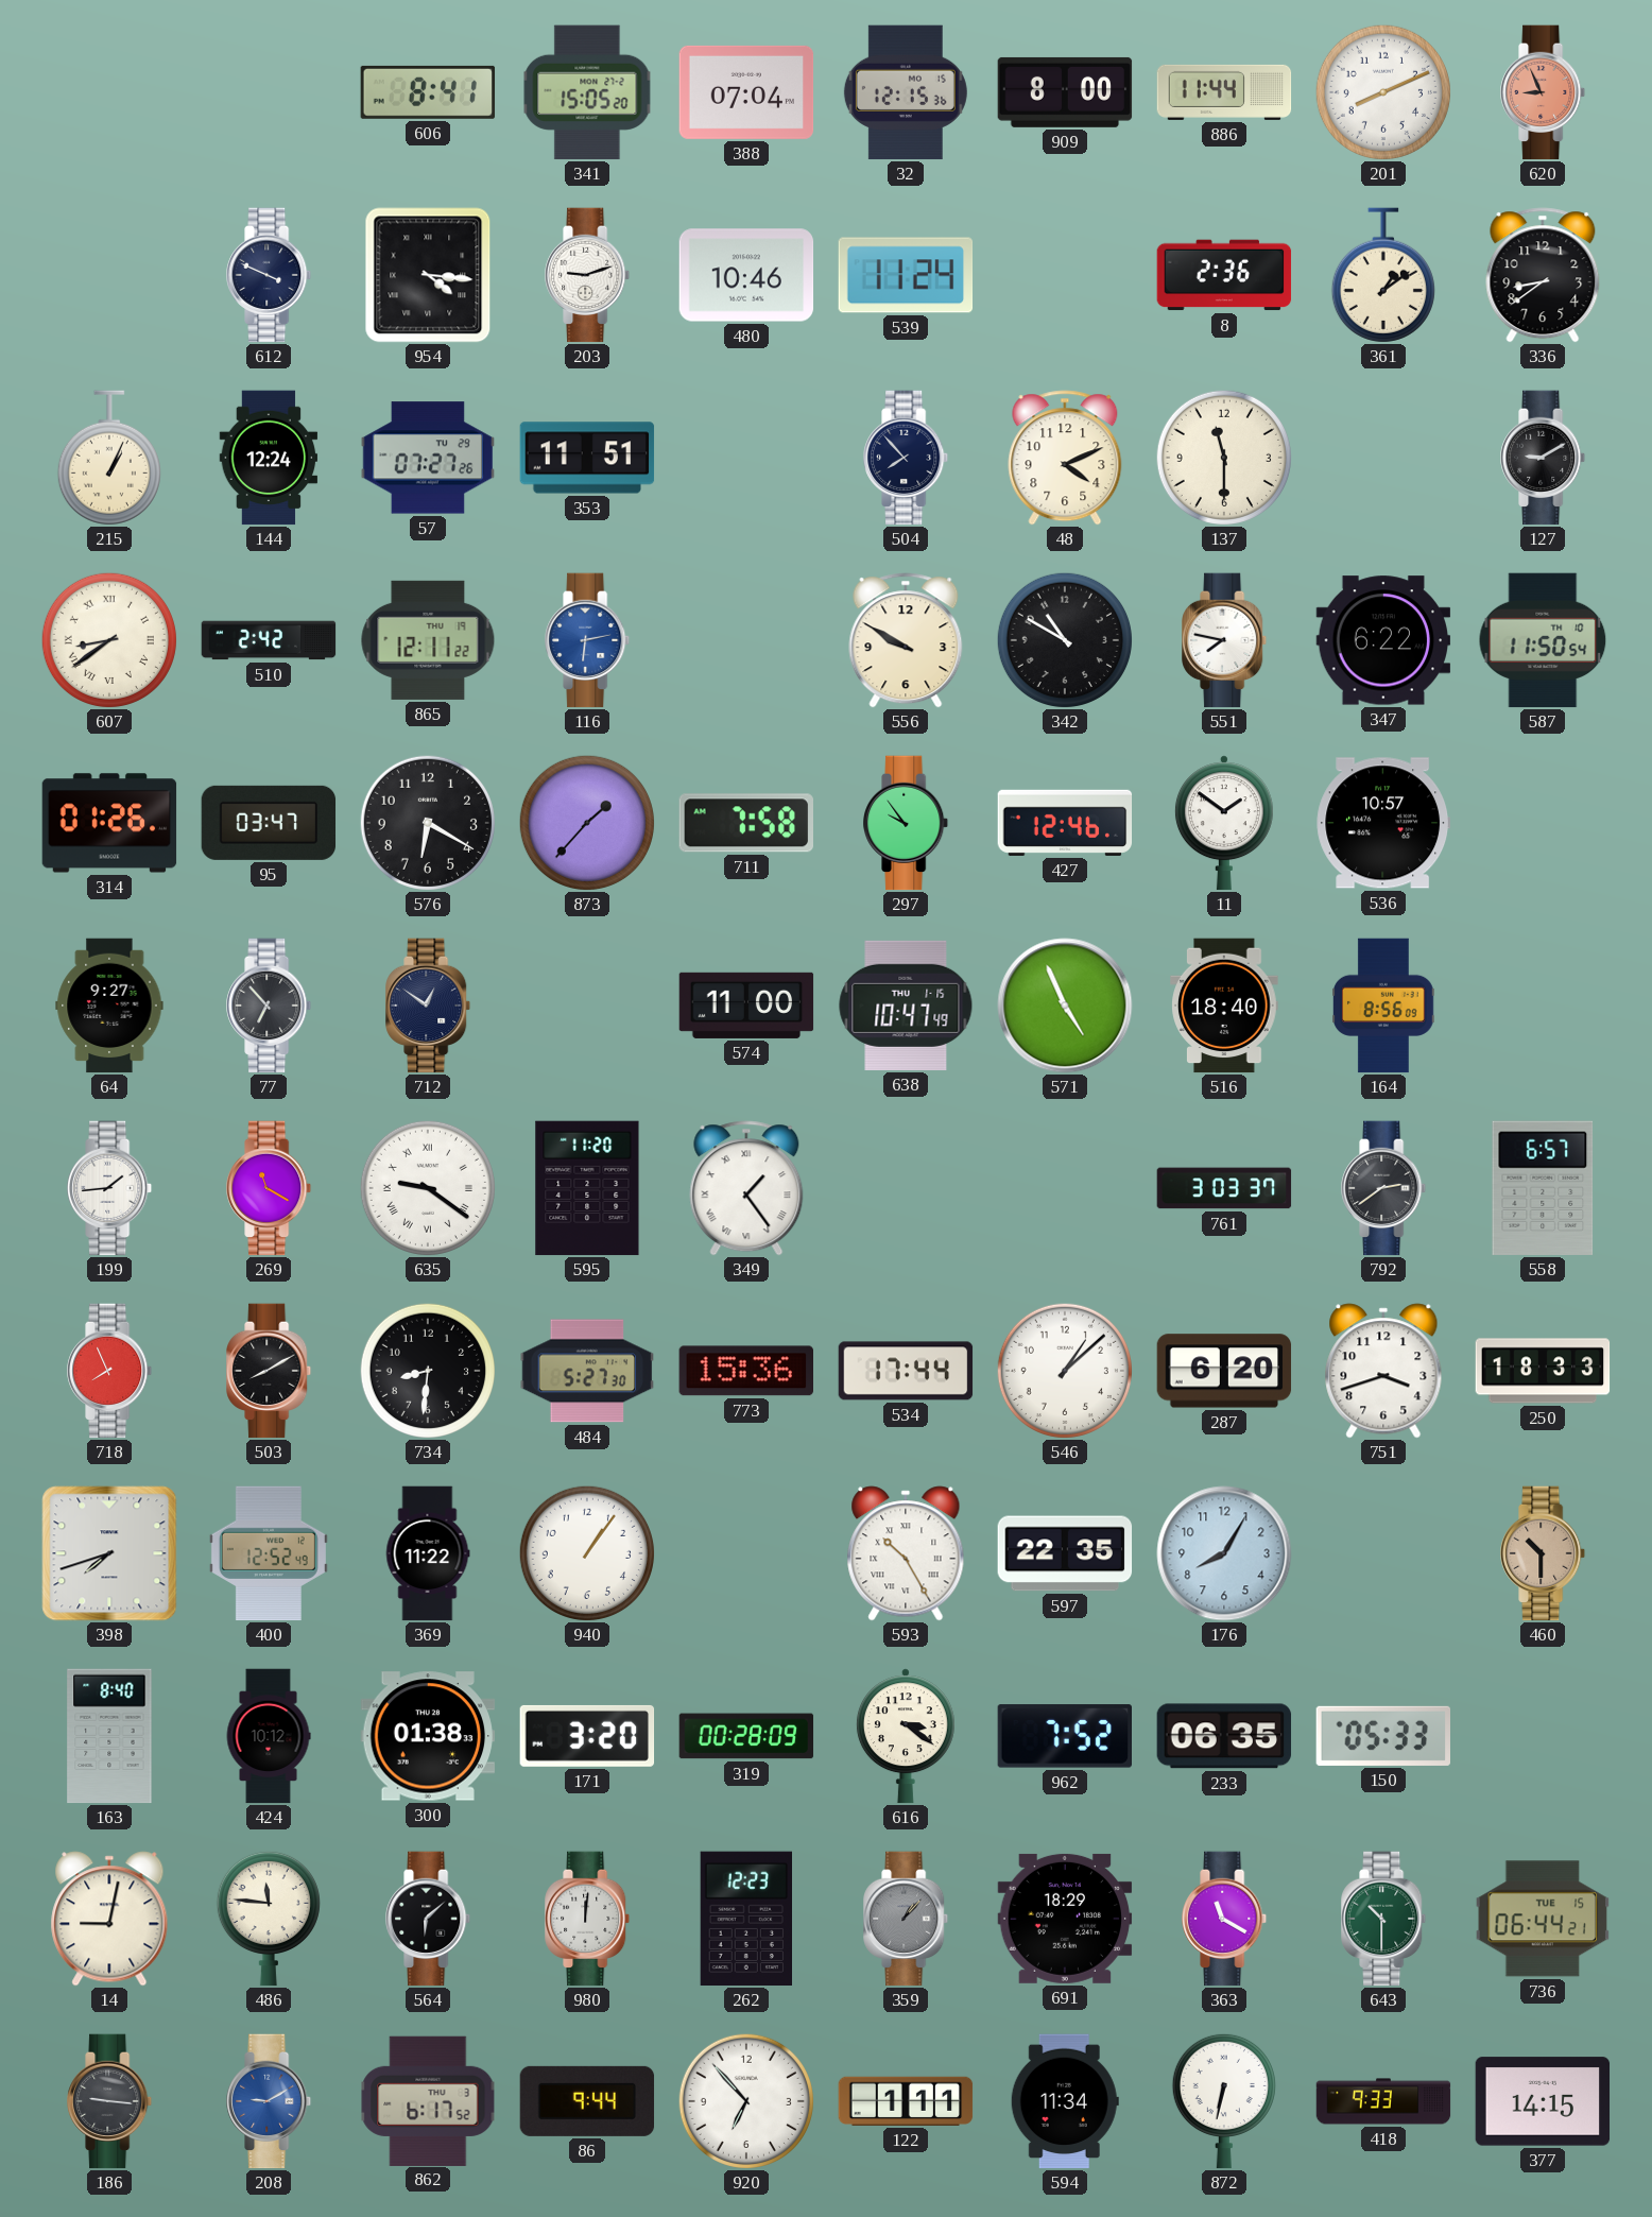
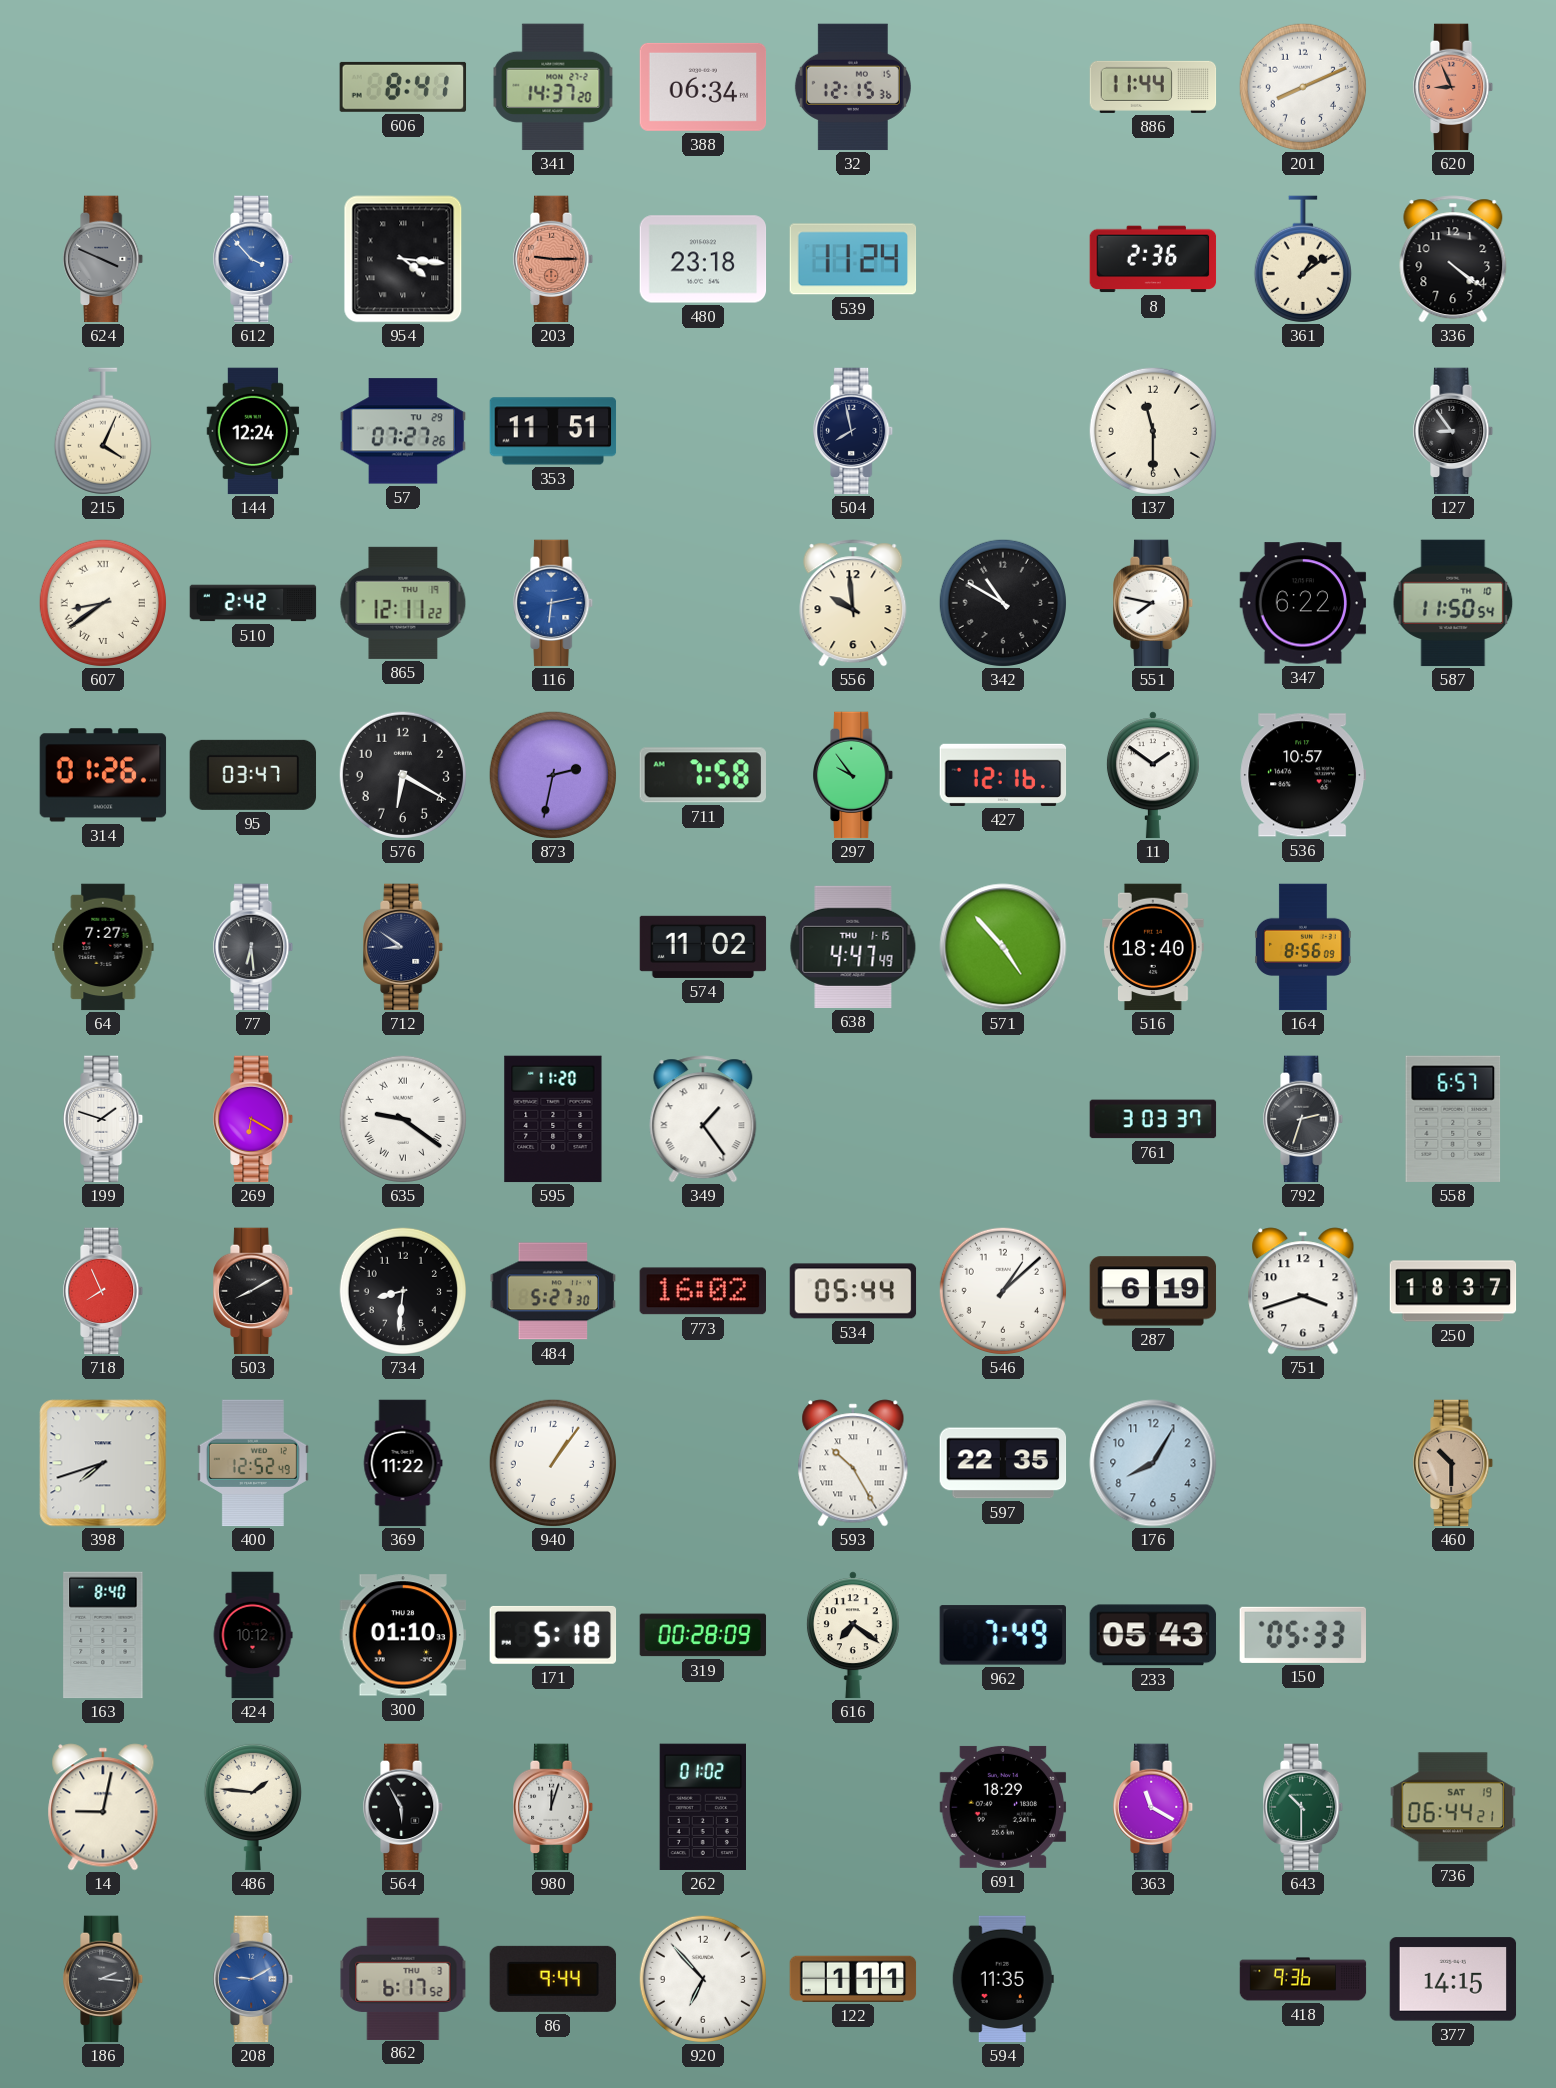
341: 15:05 -> 14:37
388: 07:04 -> 06:34
909: 8:00 -> none
624: none -> 3:49
612: 3:49 -> 3:53
612 dial: navy -> blue
203: 9:12 -> 9:15
203 dial: white -> salmon
480: 10:46 -> 23:18
336: 8:39 -> 4:21
215: 1:04 -> 4:04
504: 7:53 -> 7:58
48: 4:11 -> none
127: 9:10 -> 8:54
556: 9:50 -> 9:59
873: 1:37 -> 2:32
427: 12:46 -> 12:16
64: 9:27 -> 7:27
77: 6:53 -> 6:29
712: 12:51 -> 8:51
574: 11:00 -> 11:02
638: 10:47 -> 4:47
571: 4:56 -> 4:53
199: 1:44 -> 1:48
269: 11:20 -> 6:20
792: 2:39 -> 2:33
773: 15:36 -> 16:02
534: 17:44 -> 05:44
287: 6:20 -> 6:19
250: 18:33 -> 18:37
300: 01:38 -> 01:10
171: 3:20 -> 5:18
616: 3:21 -> 7:21
962: 7:52 -> 7:49
233: 06:35 -> 05:43
486: 11:46 -> 1:46
564: 6:08 -> 5:55
980: 12:01 -> 12:03
262: 12:23 -> 01:02
359: 1:07 -> none
736 date: TUE 15 -> SAT 19
186: 9:16 -> 2:16
594: 11:34 -> 11:35
872: 6:32 -> none
418: 9:33 -> 9:36
